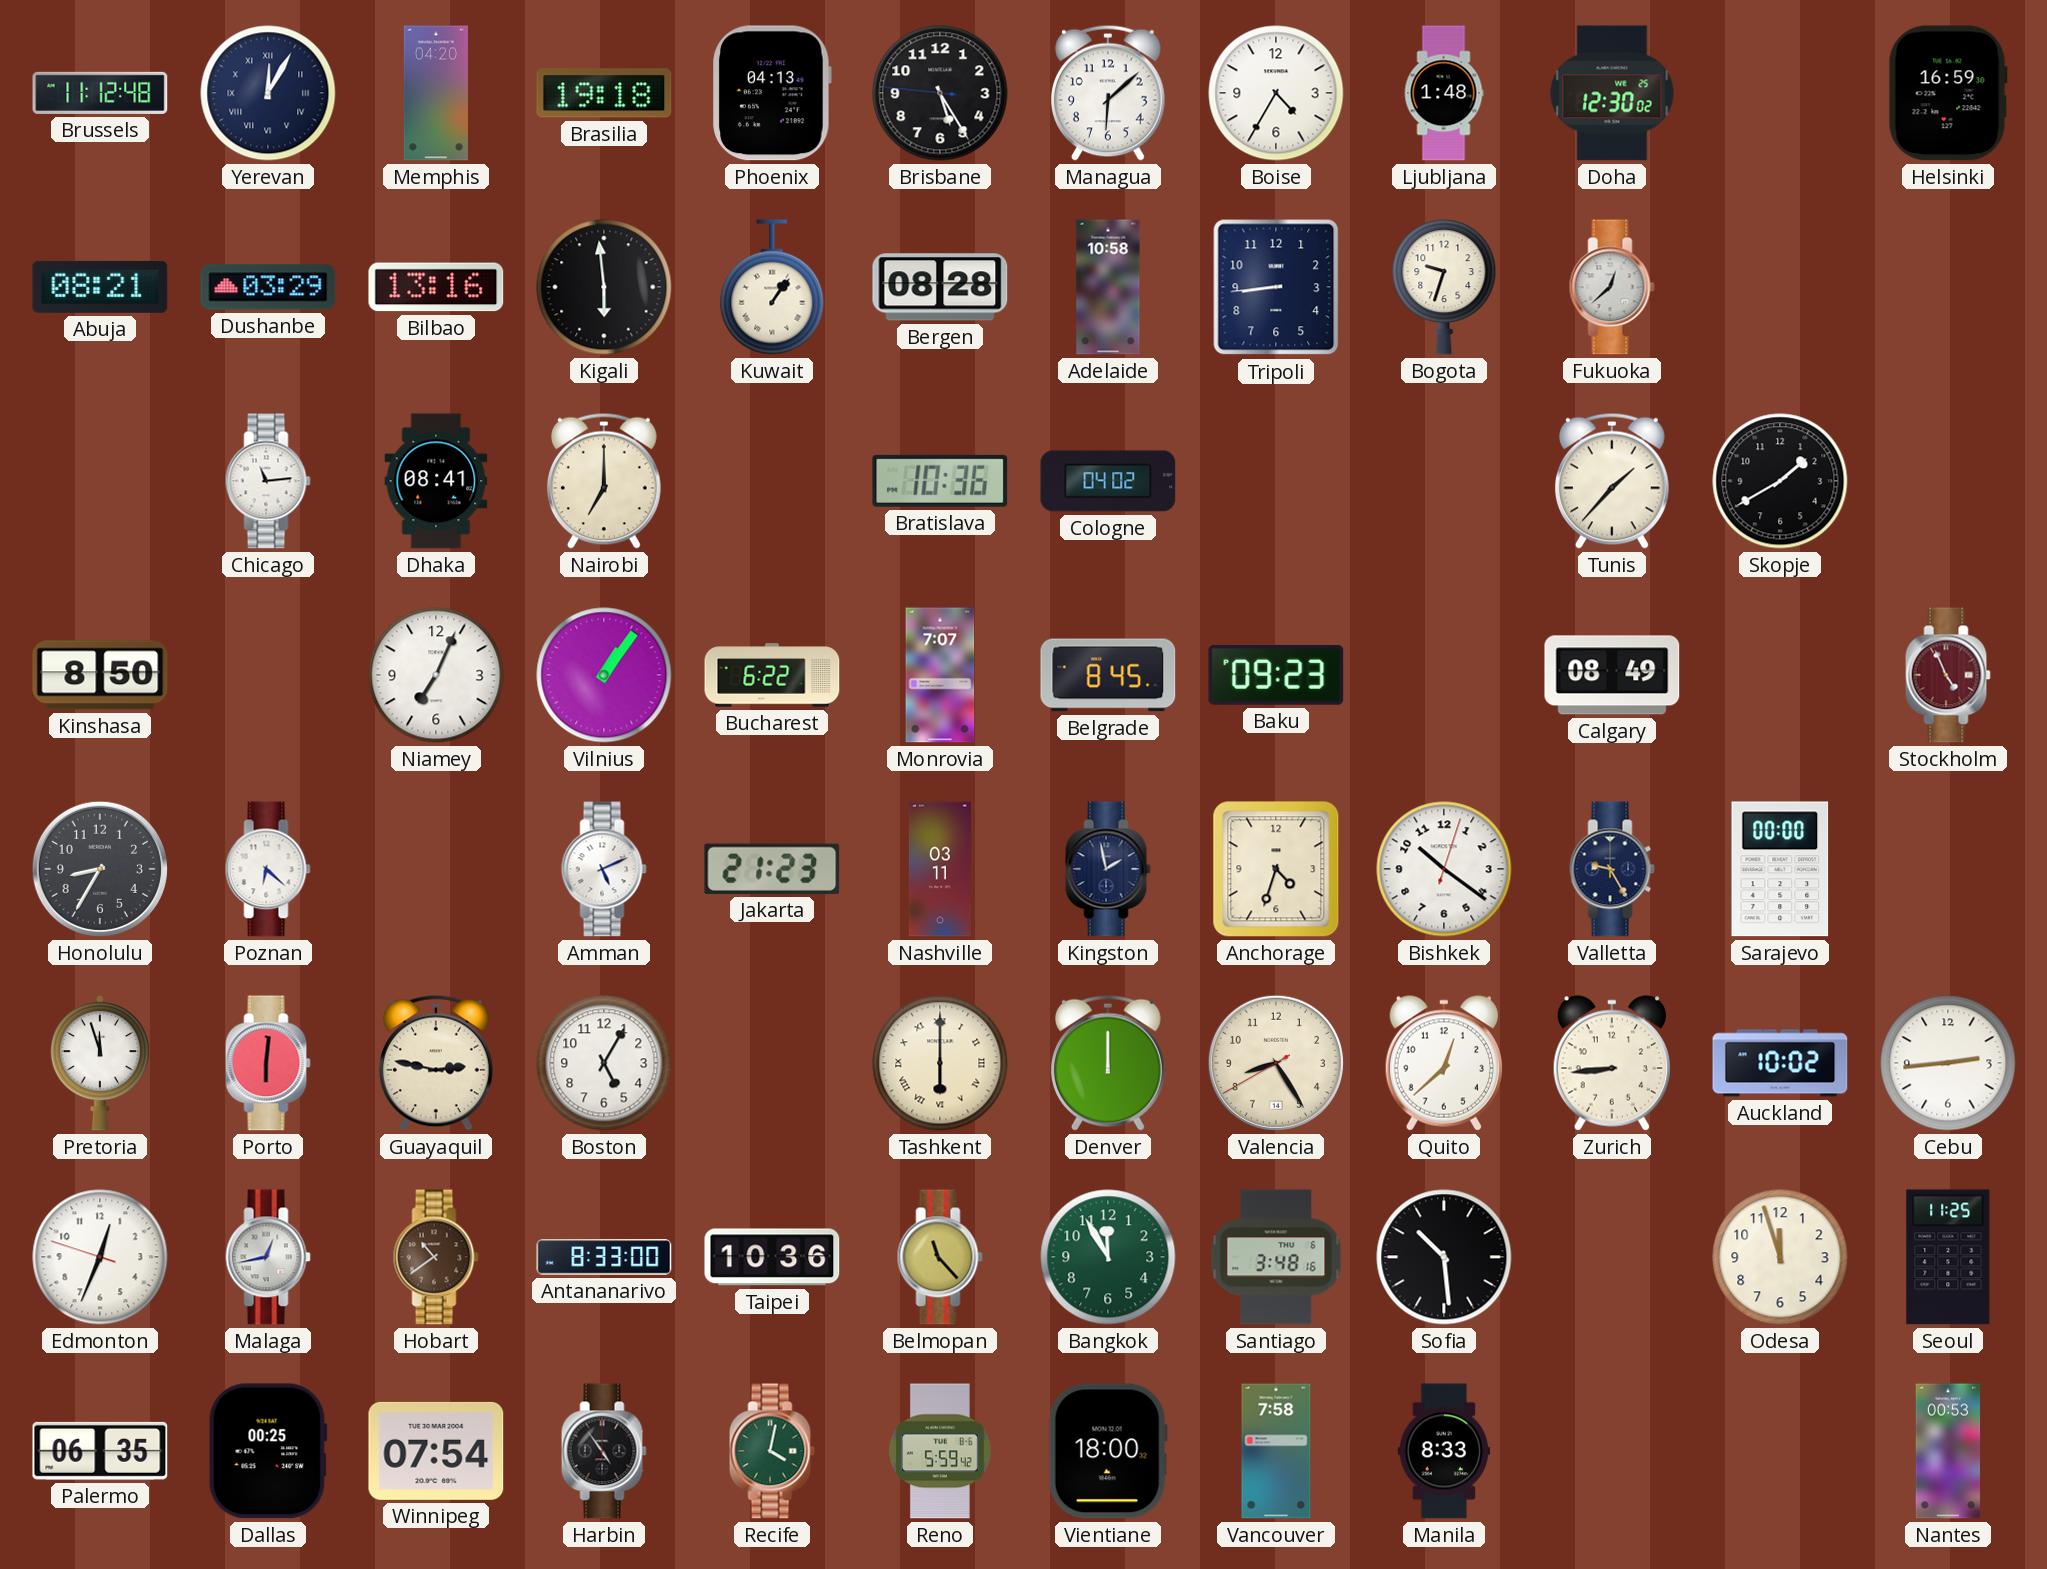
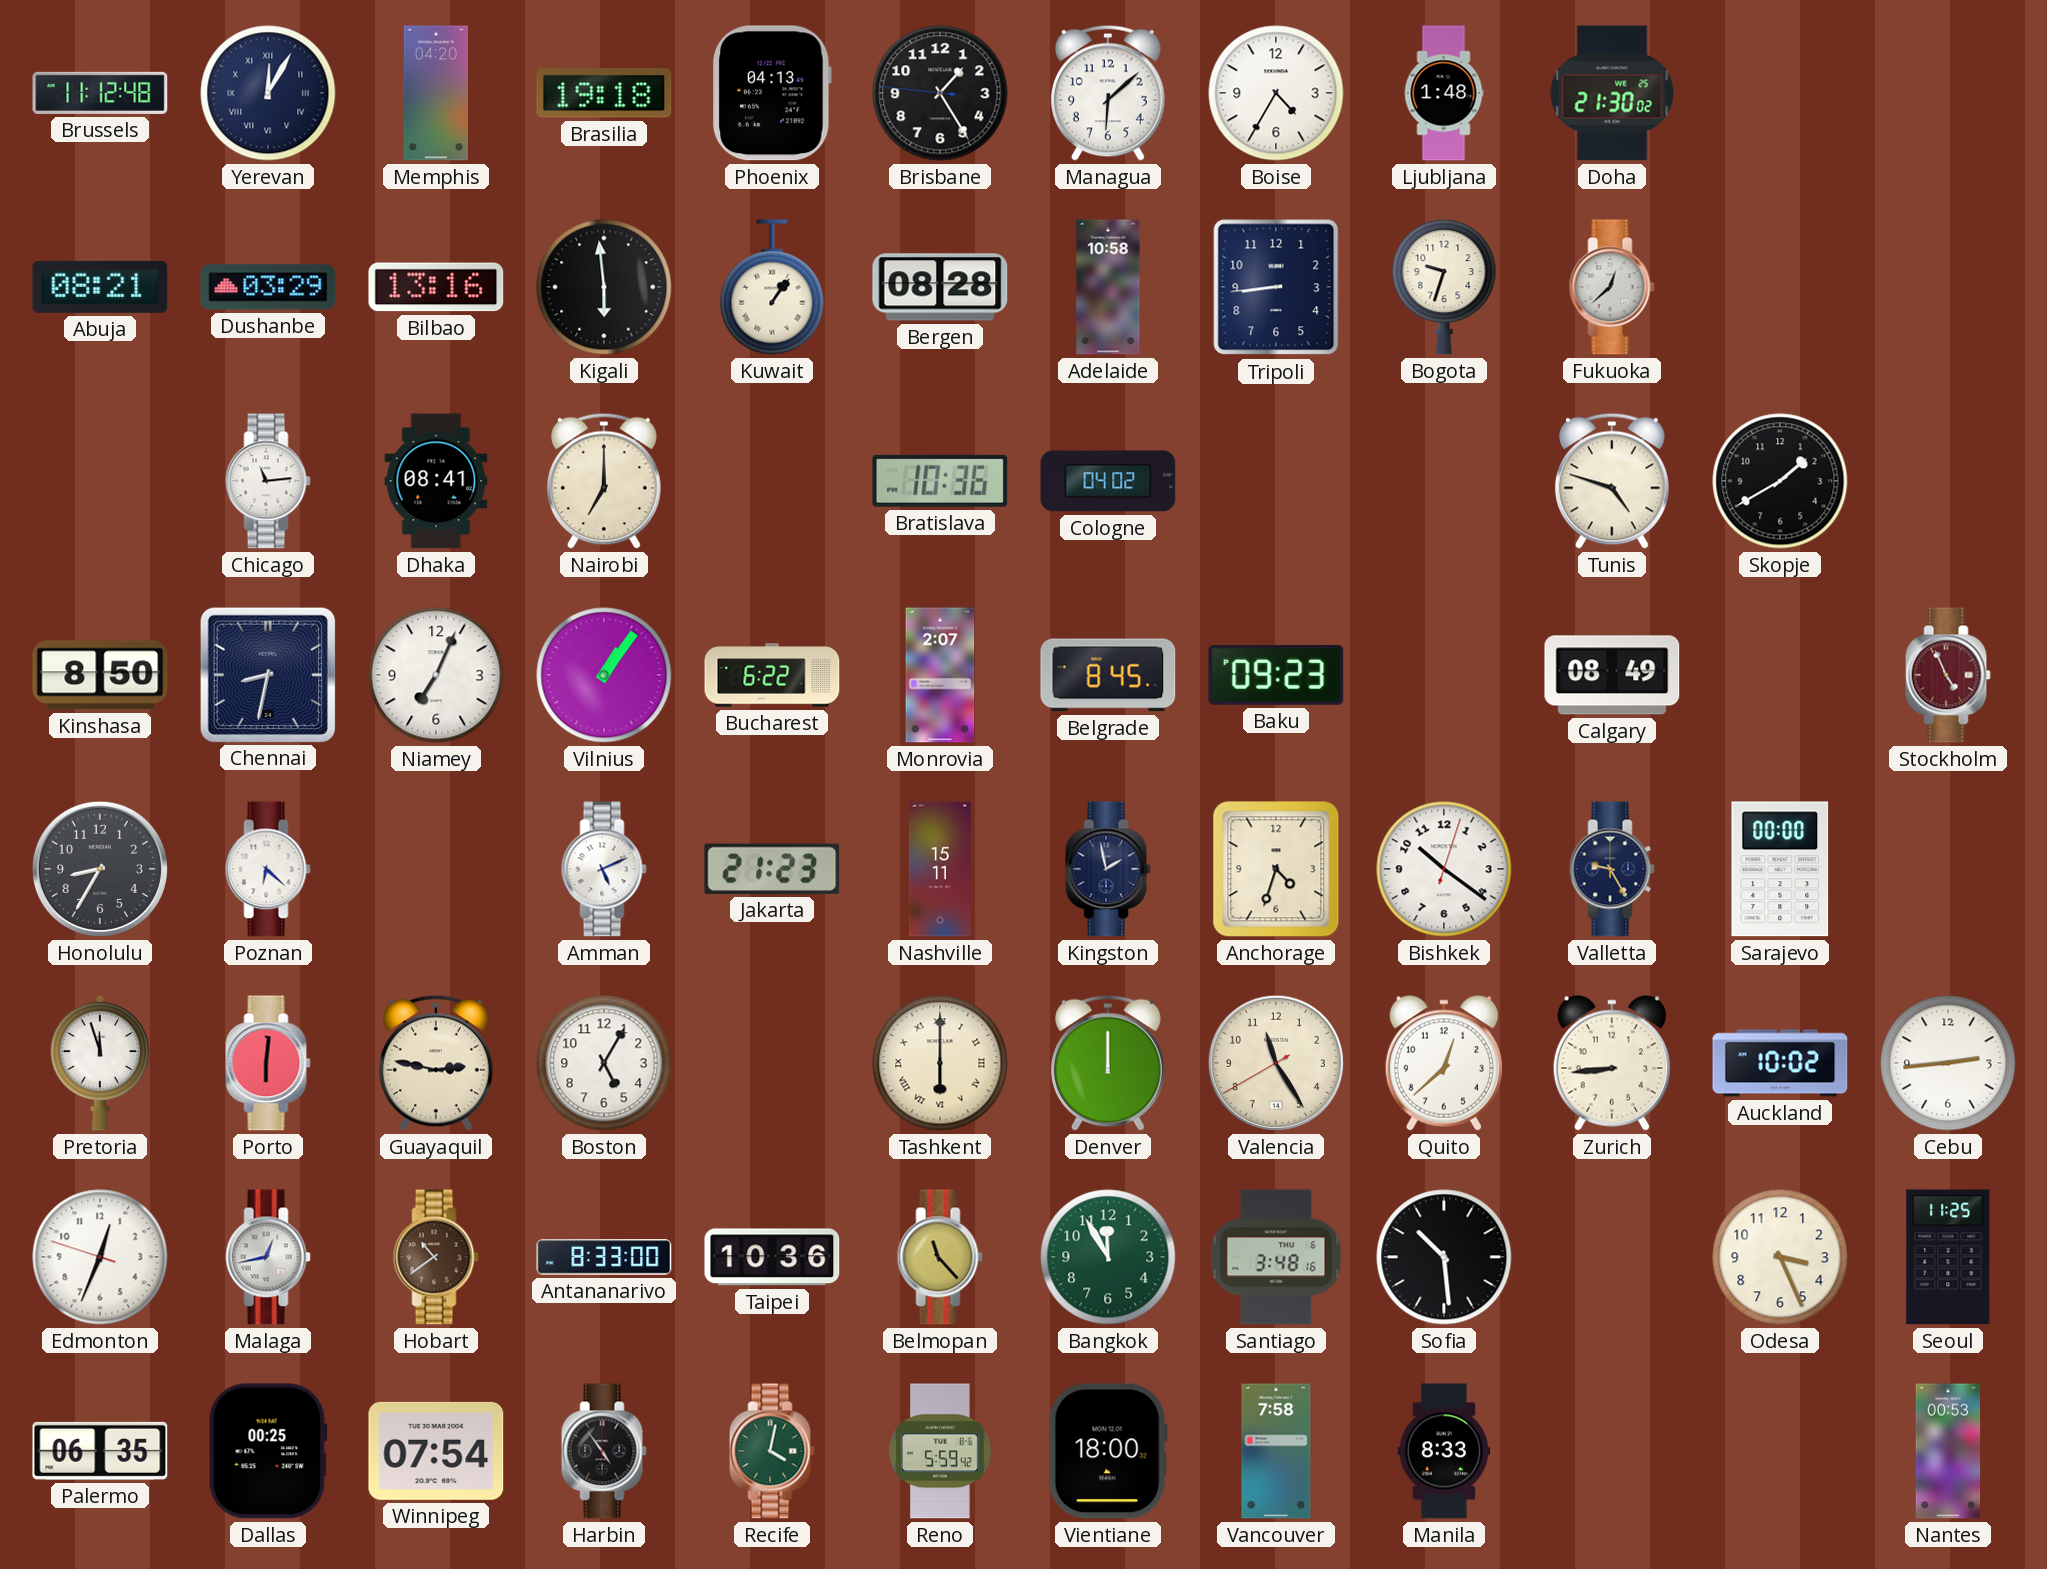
Brisbane: 5:24 -> 1:24
Doha: 12:30 -> 21:30
Helsinki: 16:59 -> none
Tunis: 1:37 -> 4:48
Chennai: none -> 8:32
Monrovia: 7:07 -> 2:07
Nashville: 03:11 -> 15:11
Valencia: 8:24 -> 11:24
Odesa: 11:57 -> 3:26
